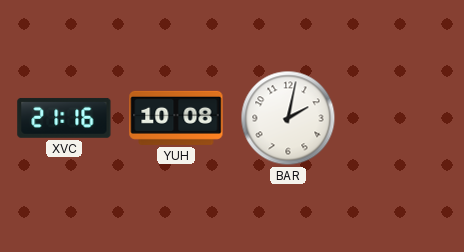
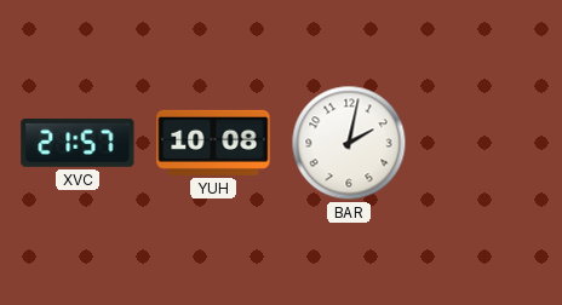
XVC: 21:16 -> 21:57
